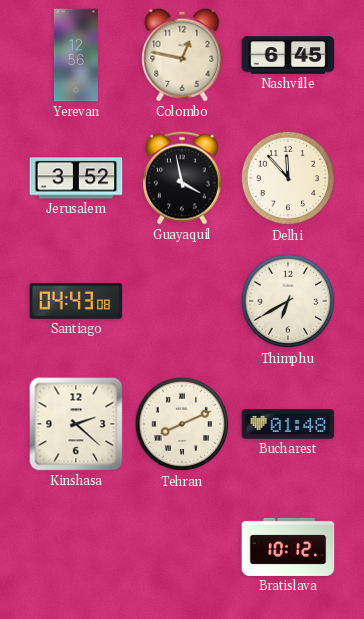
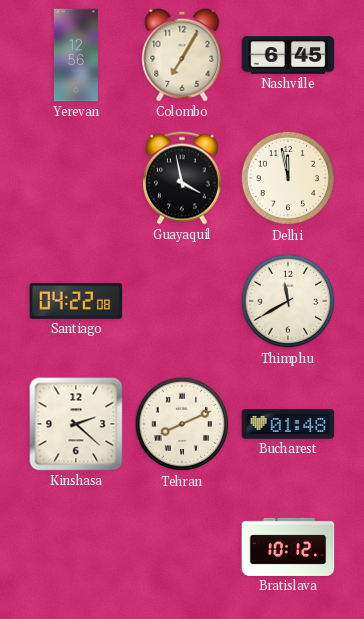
Colombo: 12:47 -> 7:05
Jerusalem: 3:52 -> none
Delhi: 11:53 -> 11:58
Santiago: 04:43 -> 04:22
Thimphu: 6:40 -> 11:40
